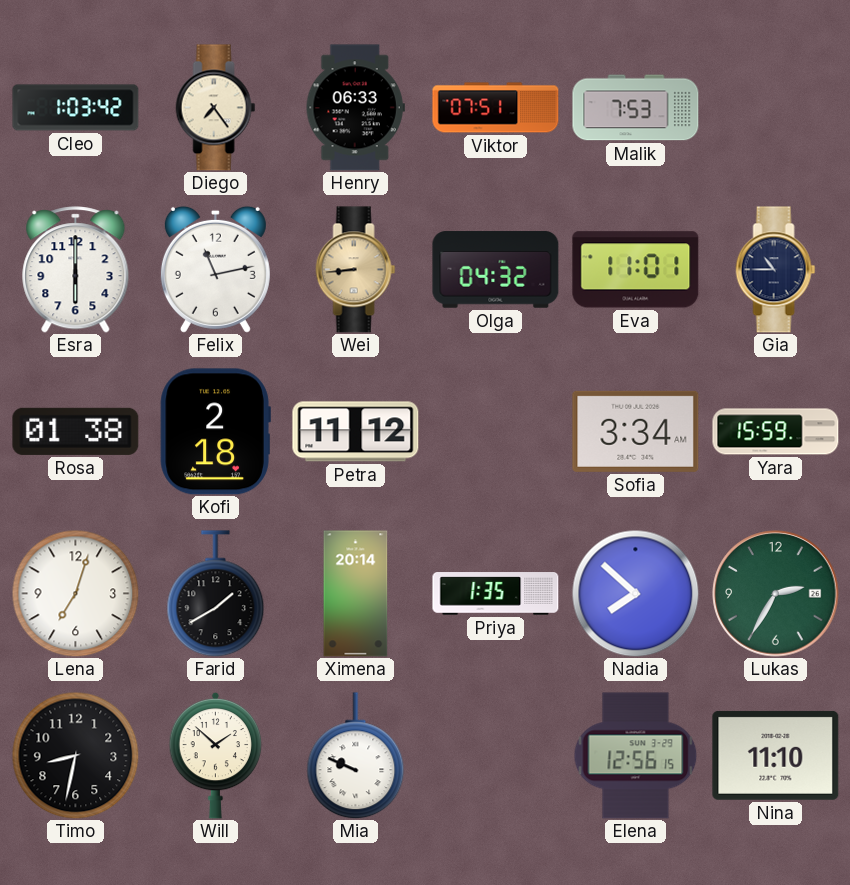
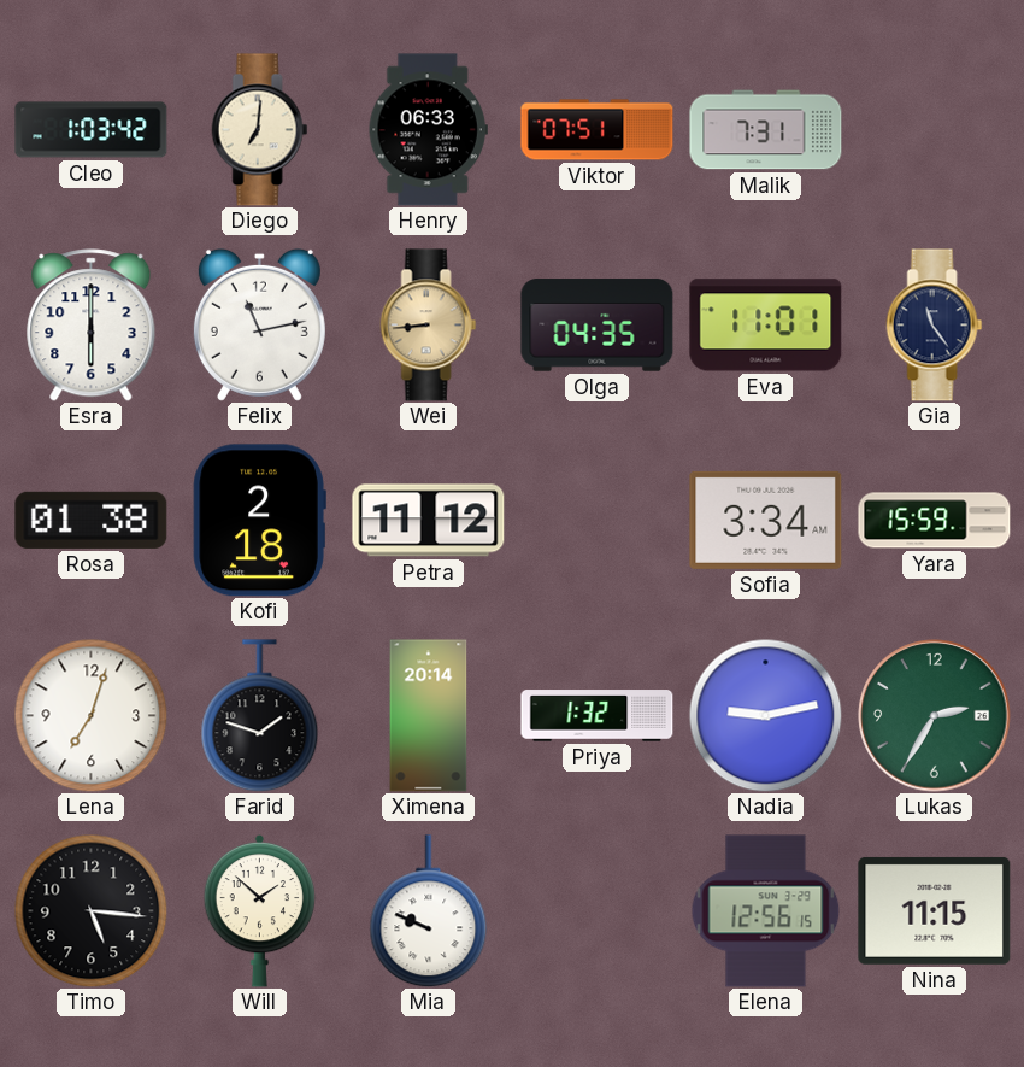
Diego: 7:24 -> 7:01
Malik: 7:53 -> 7:31
Olga: 04:32 -> 04:35
Gia: 10:45 -> 11:24
Farid: 1:40 -> 1:48
Priya: 1:35 -> 1:32
Nadia: 7:52 -> 9:13
Timo: 8:32 -> 5:16
Nina: 11:10 -> 11:15
